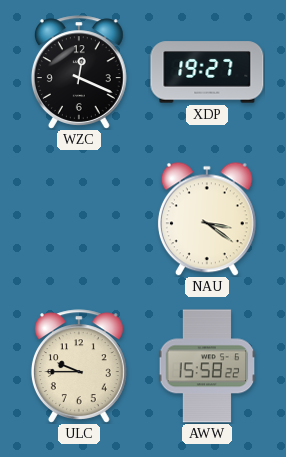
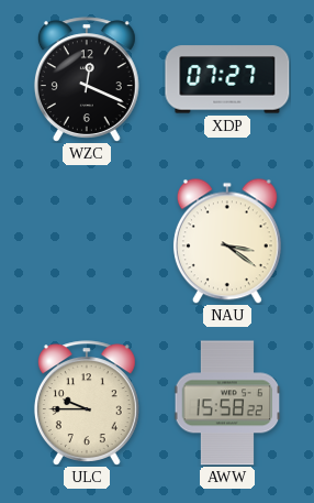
XDP: 19:27 -> 07:27
